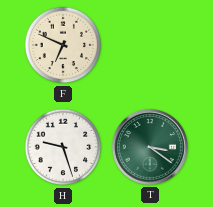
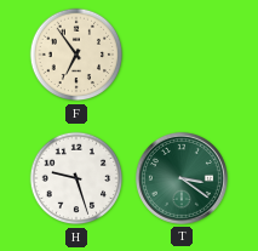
F: 6:49 -> 6:54
